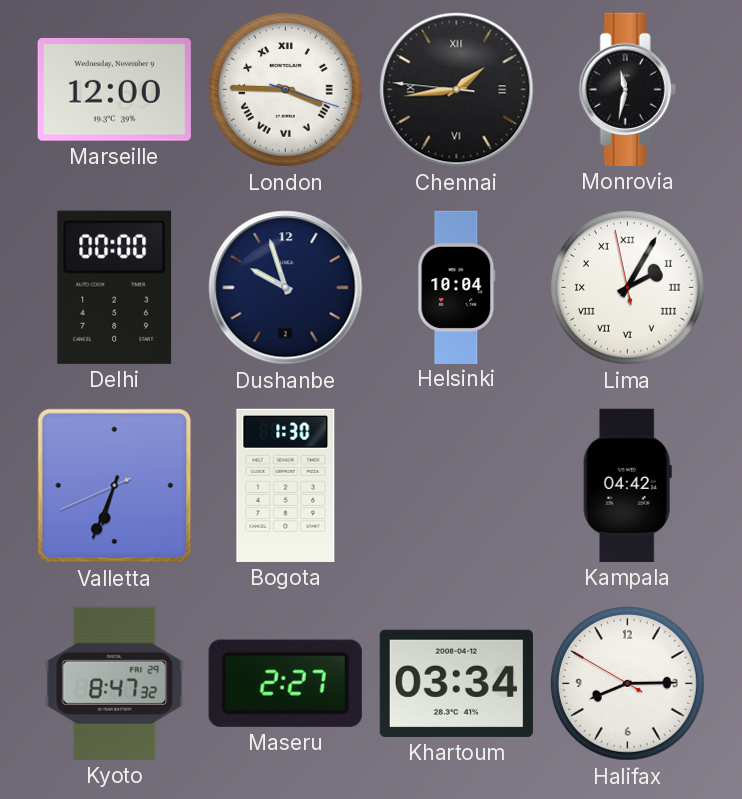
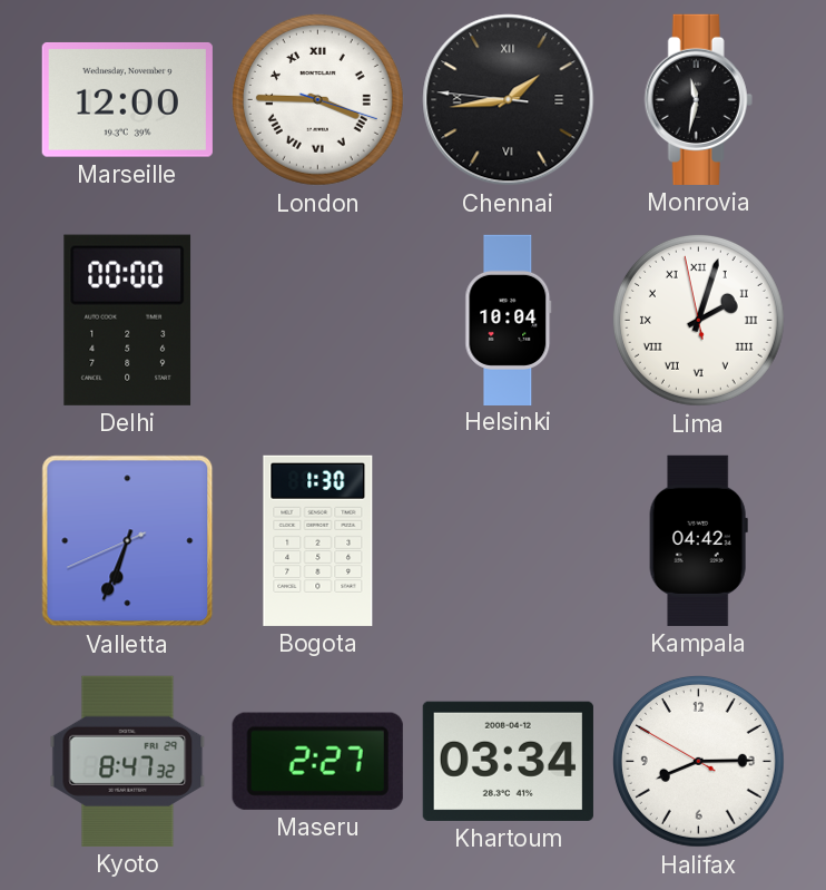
Dushanbe: 9:57 -> none
Lima: 2:04 -> 2:02
